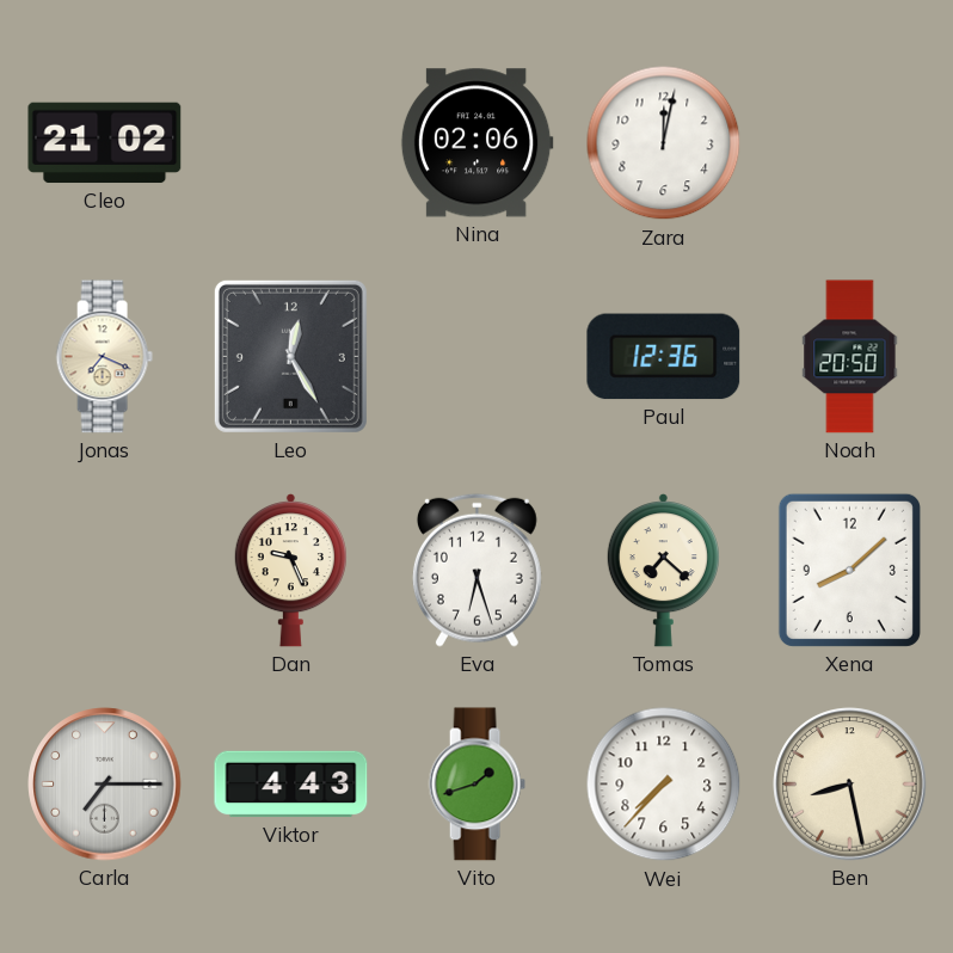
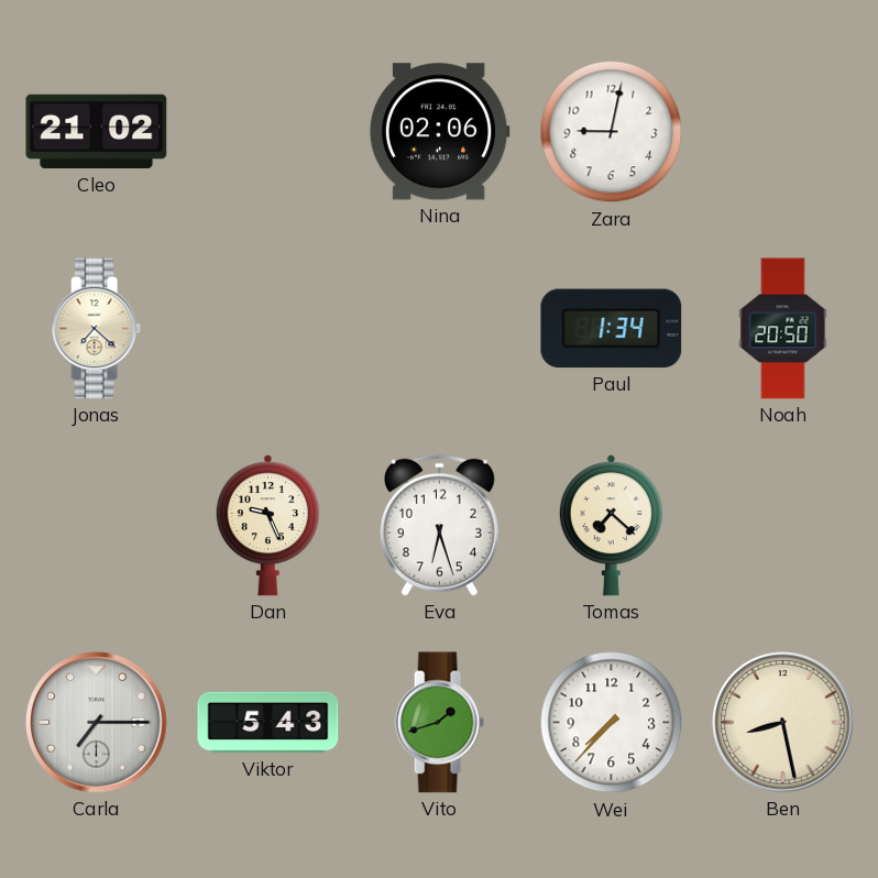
Zara: 12:02 -> 9:02
Jonas: 7:19 -> 7:22
Leo: 12:25 -> none
Paul: 12:36 -> 1:34
Xena: 8:08 -> none
Viktor: 4:43 -> 5:43
